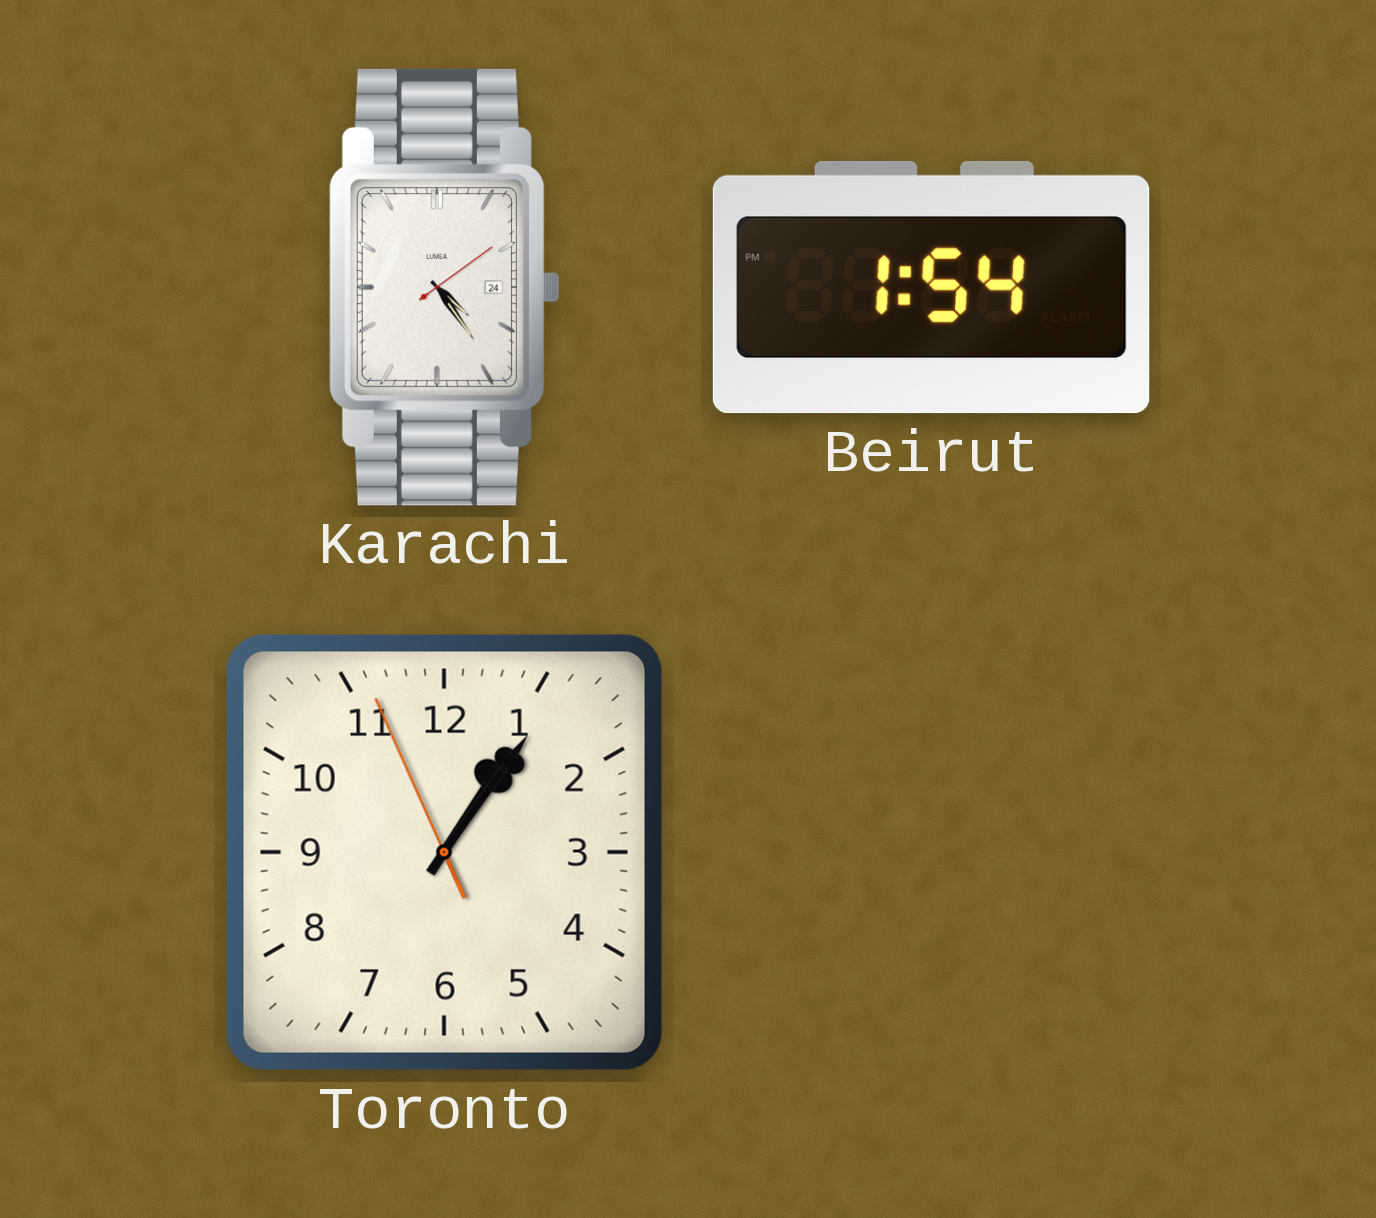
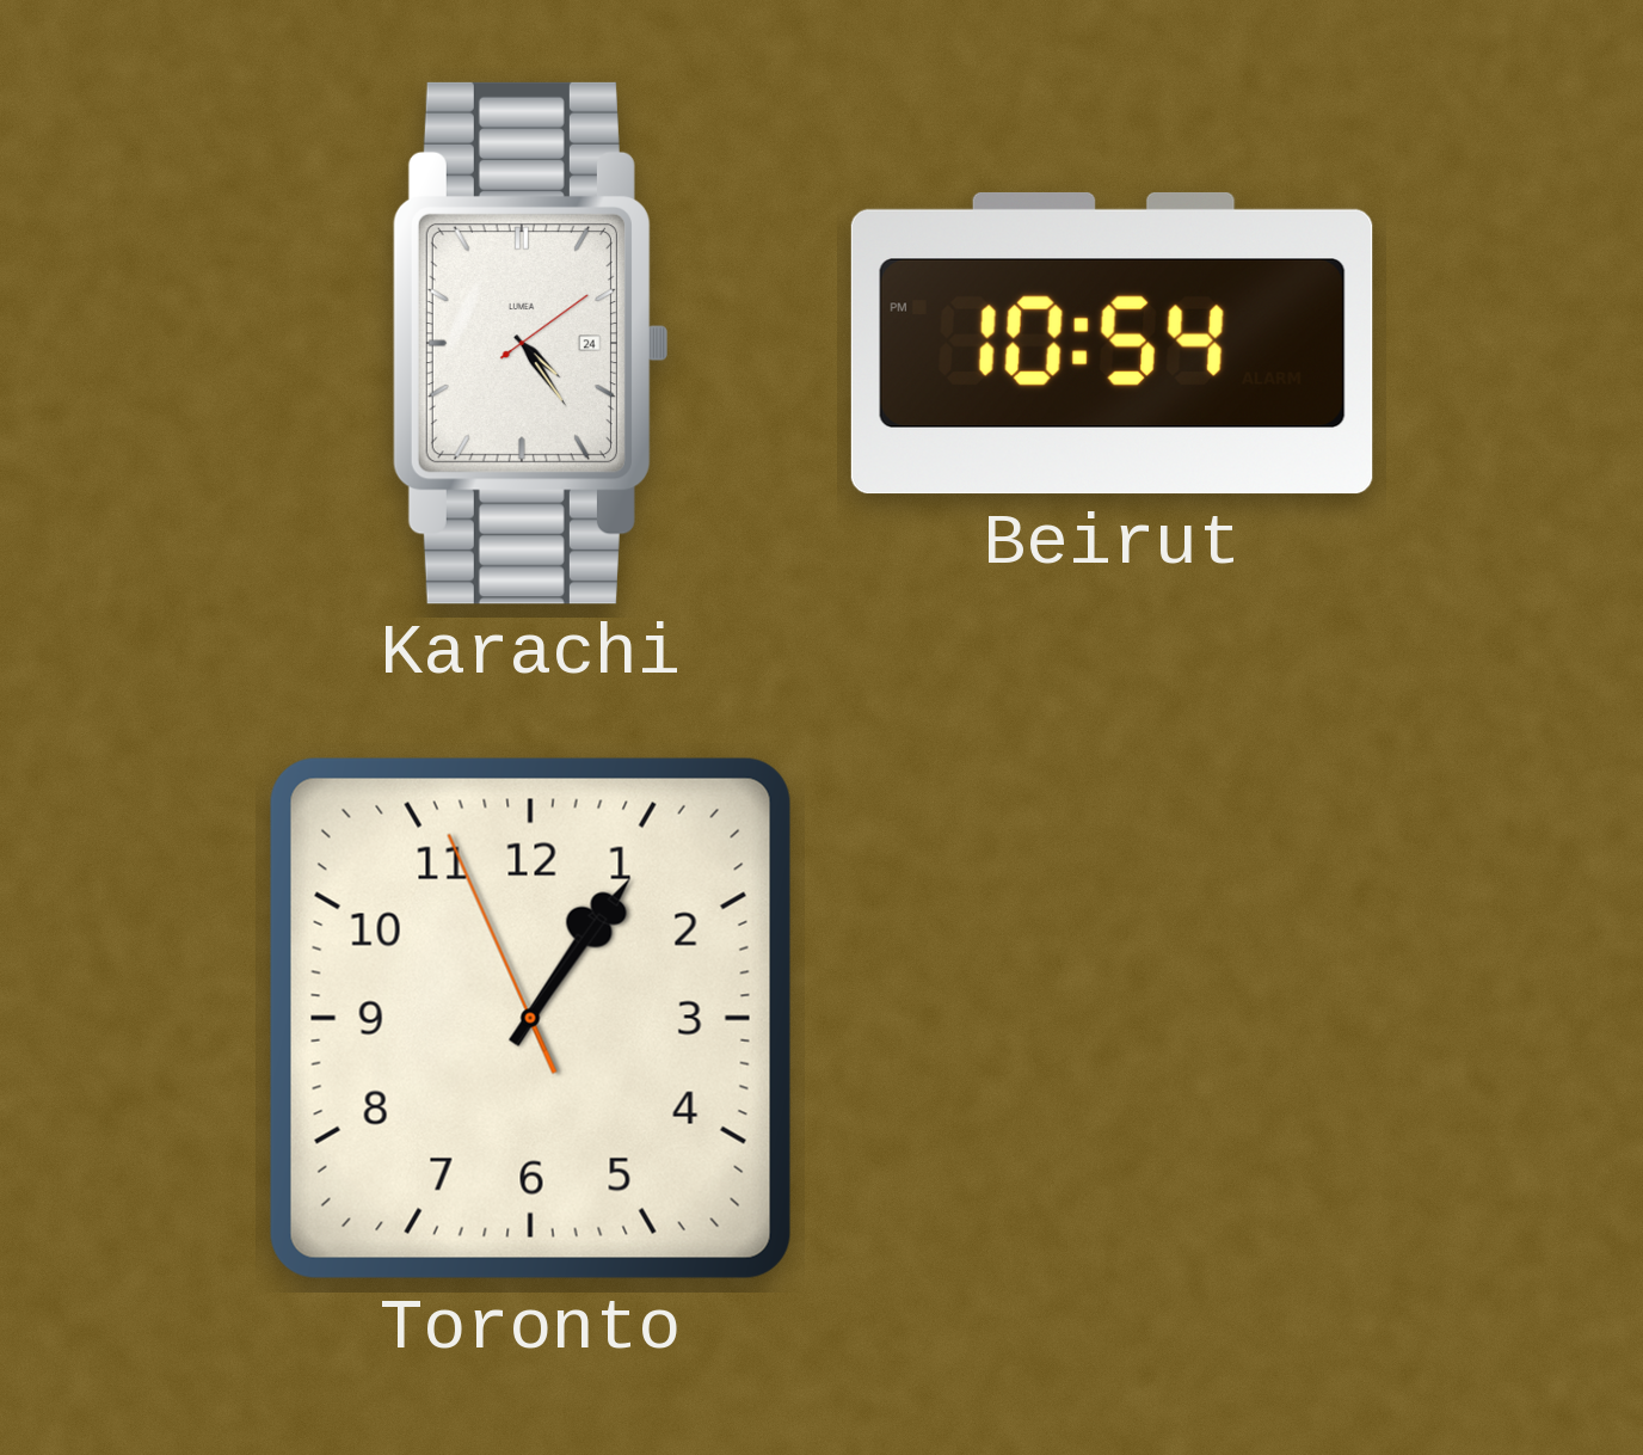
Beirut: 1:54 -> 10:54
